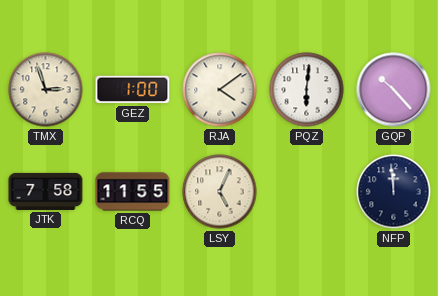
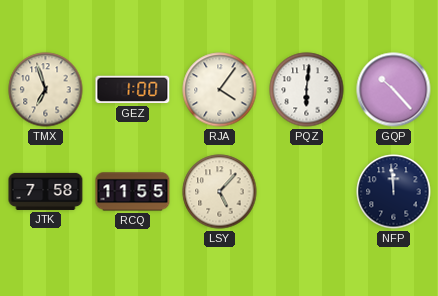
TMX: 2:57 -> 6:57
RJA: 4:09 -> 4:06
LSY: 5:04 -> 5:07
